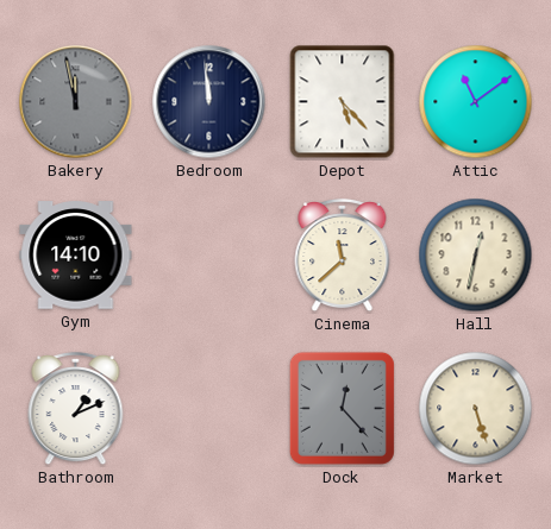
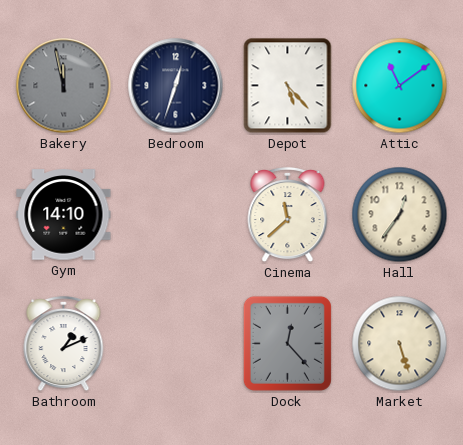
Bedroom: 11:59 -> 12:33
Hall: 12:32 -> 12:36
